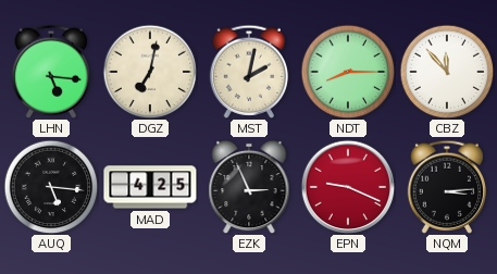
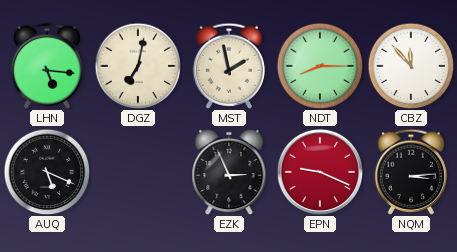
MST: 2:02 -> 1:58
AUQ: 5:16 -> 5:19
MAD: 4:25 -> none
